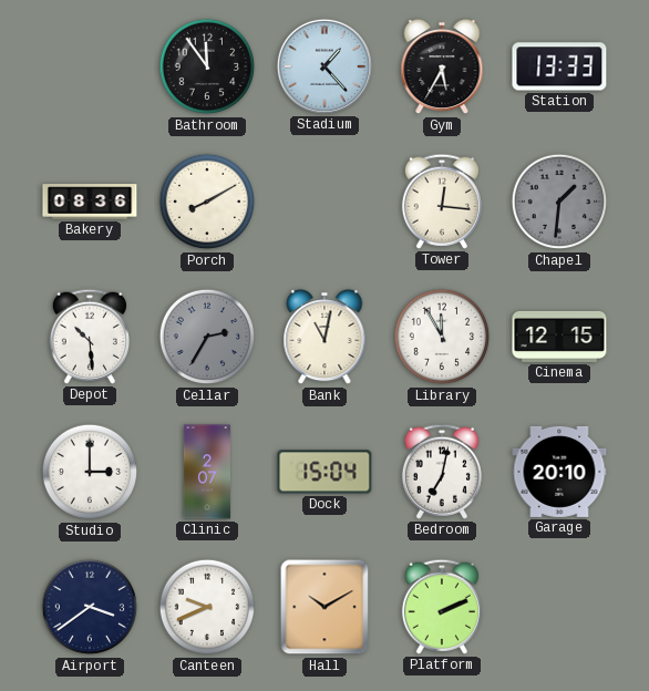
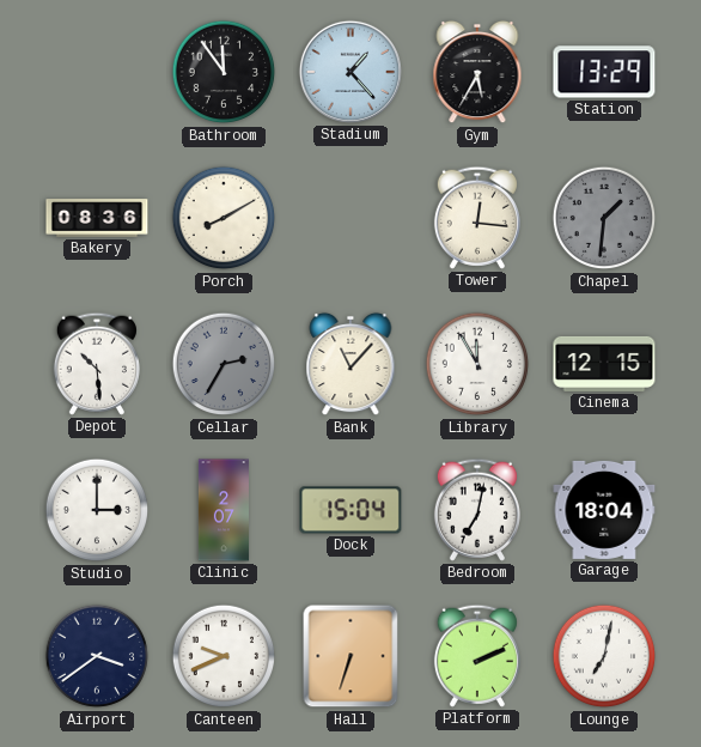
Station: 13:33 -> 13:29
Bank: 11:02 -> 11:07
Garage: 20:10 -> 18:04
Hall: 10:10 -> 6:33
Lounge: none -> 7:02
